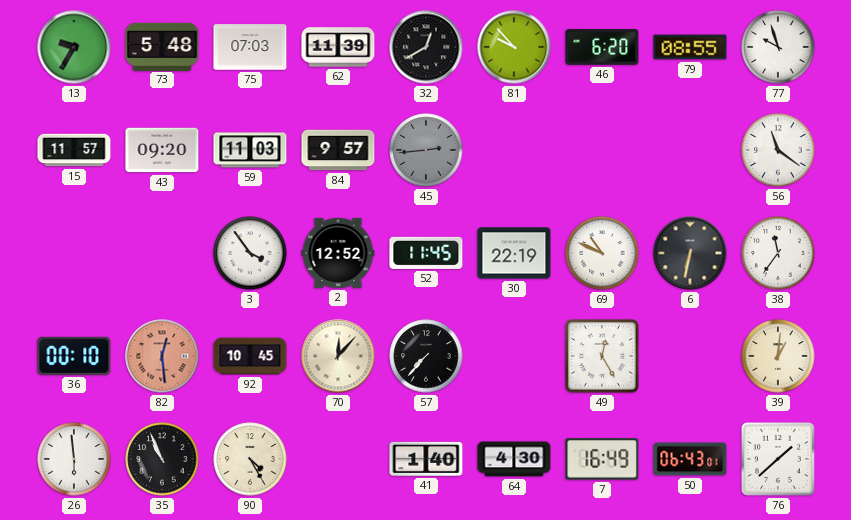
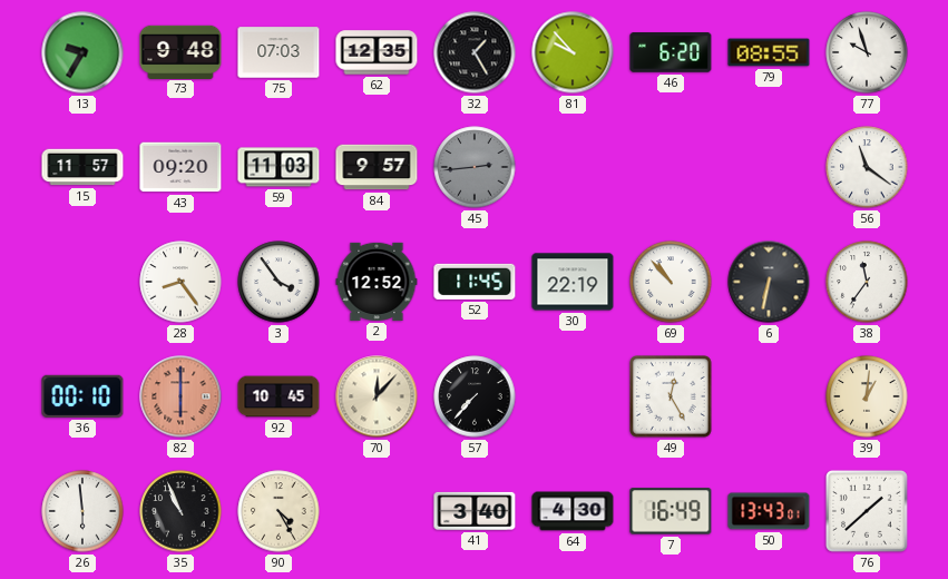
73: 5:48 -> 9:48
62: 11:39 -> 12:35
32: 12:40 -> 1:25
28: none -> 8:24
69: 10:49 -> 10:53
82: 12:29 -> 6:00
41: 1:40 -> 3:40
50: 06:43 -> 13:43
